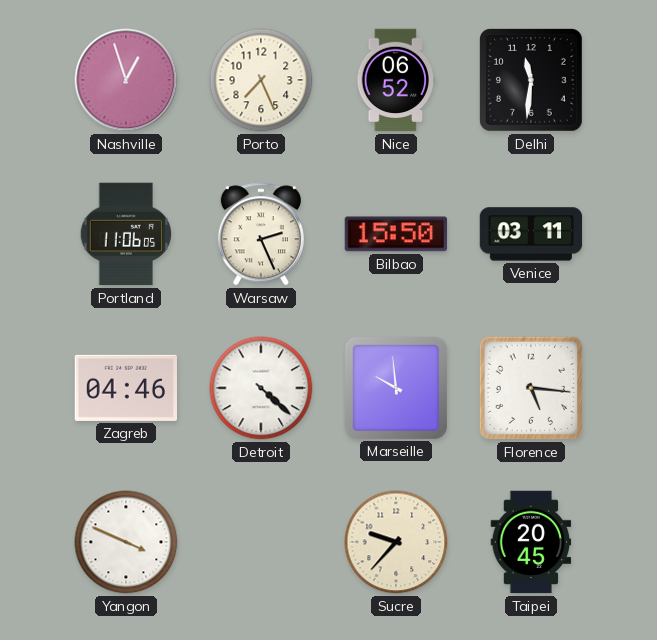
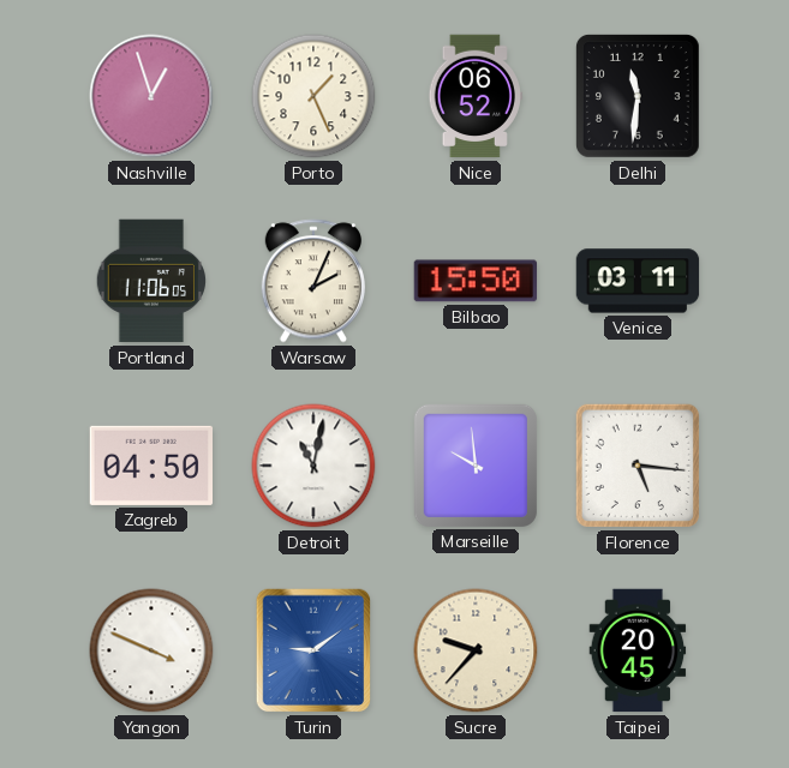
Porto: 7:26 -> 1:26
Warsaw: 2:26 -> 2:04
Zagreb: 04:46 -> 04:50
Detroit: 4:22 -> 11:02
Turin: none -> 9:09
